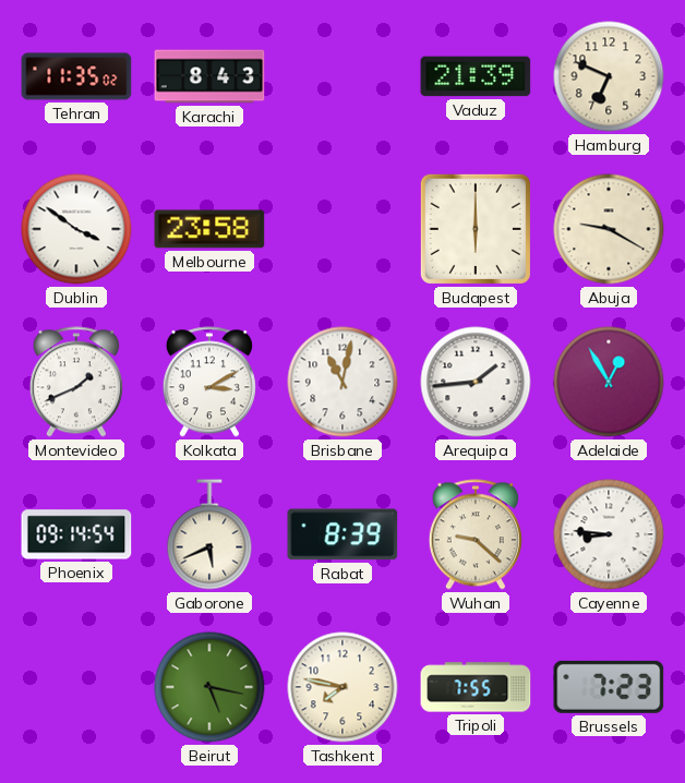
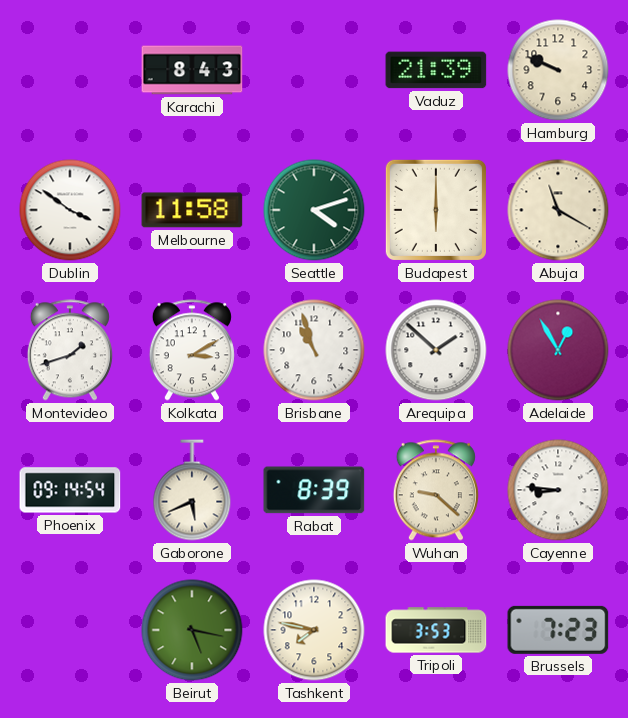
Tehran: 11:35 -> none
Hamburg: 6:49 -> 9:49
Melbourne: 23:58 -> 11:58
Seattle: none -> 4:12
Abuja: 9:20 -> 11:20
Montevideo: 1:41 -> 1:42
Brisbane: 11:02 -> 10:57
Arequipa: 1:44 -> 1:52
Tripoli: 7:55 -> 3:53
